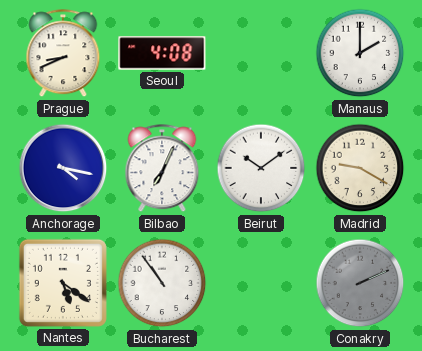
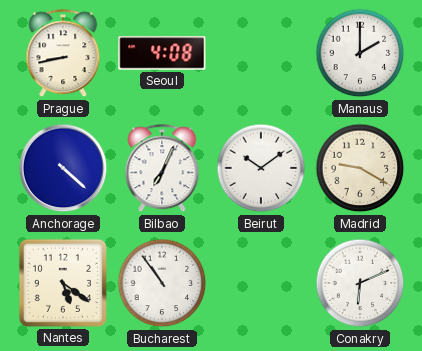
Prague: 8:41 -> 8:43
Anchorage: 4:17 -> 4:22
Conakry: 2:11 -> 6:11
Conakry dial: grey -> white
